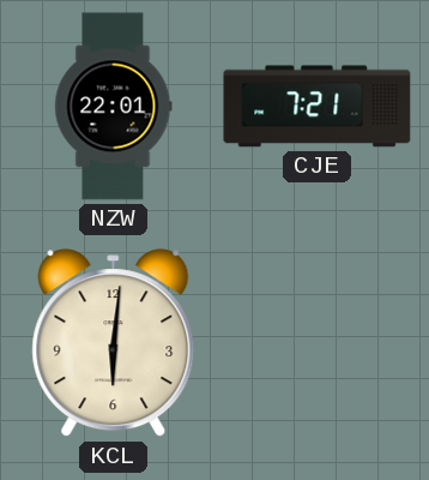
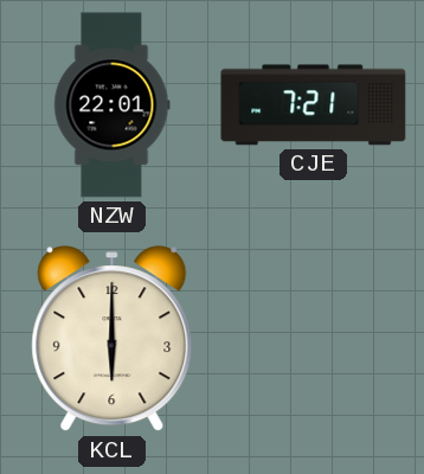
KCL: 6:01 -> 6:00
